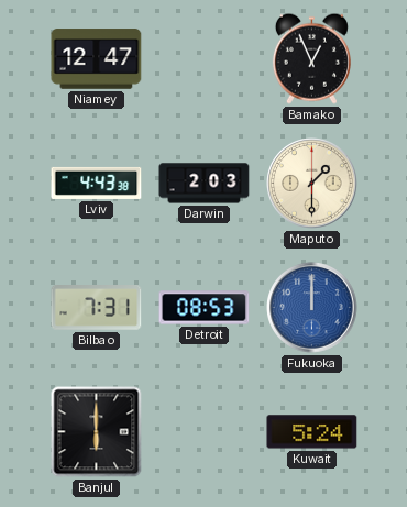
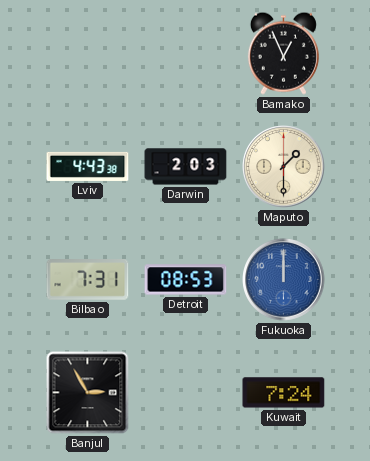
Niamey: 12:47 -> none
Banjul: 6:00 -> 2:55
Kuwait: 5:24 -> 7:24
